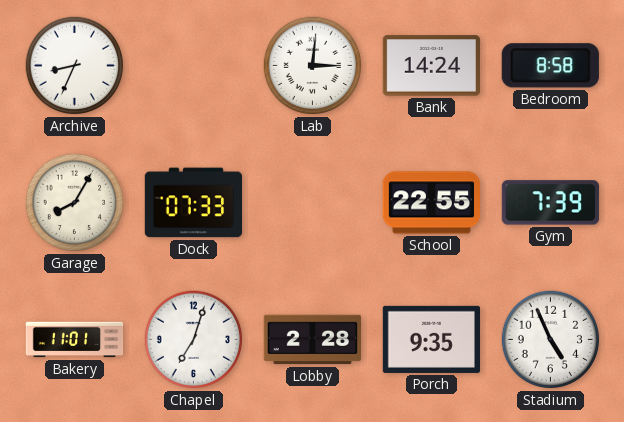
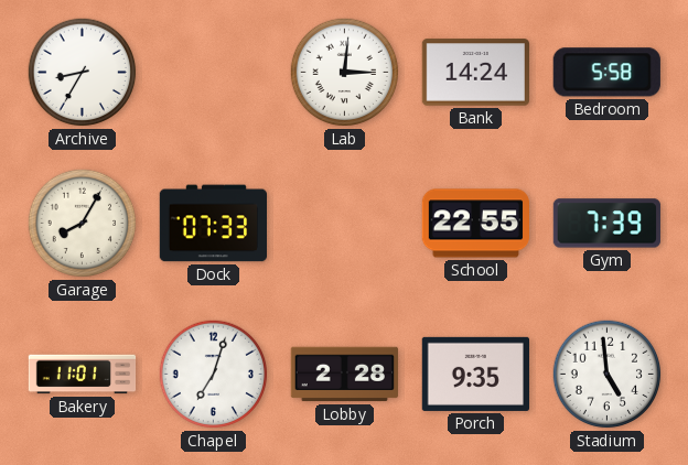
Archive: 8:34 -> 8:35
Bedroom: 8:58 -> 5:58
Stadium: 4:56 -> 4:59
